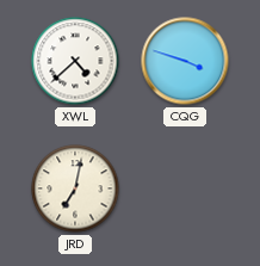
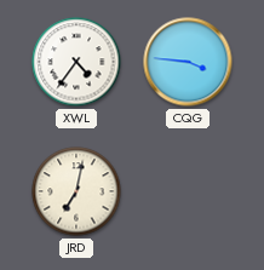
XWL: 4:38 -> 4:36
CQG: 3:48 -> 3:46
